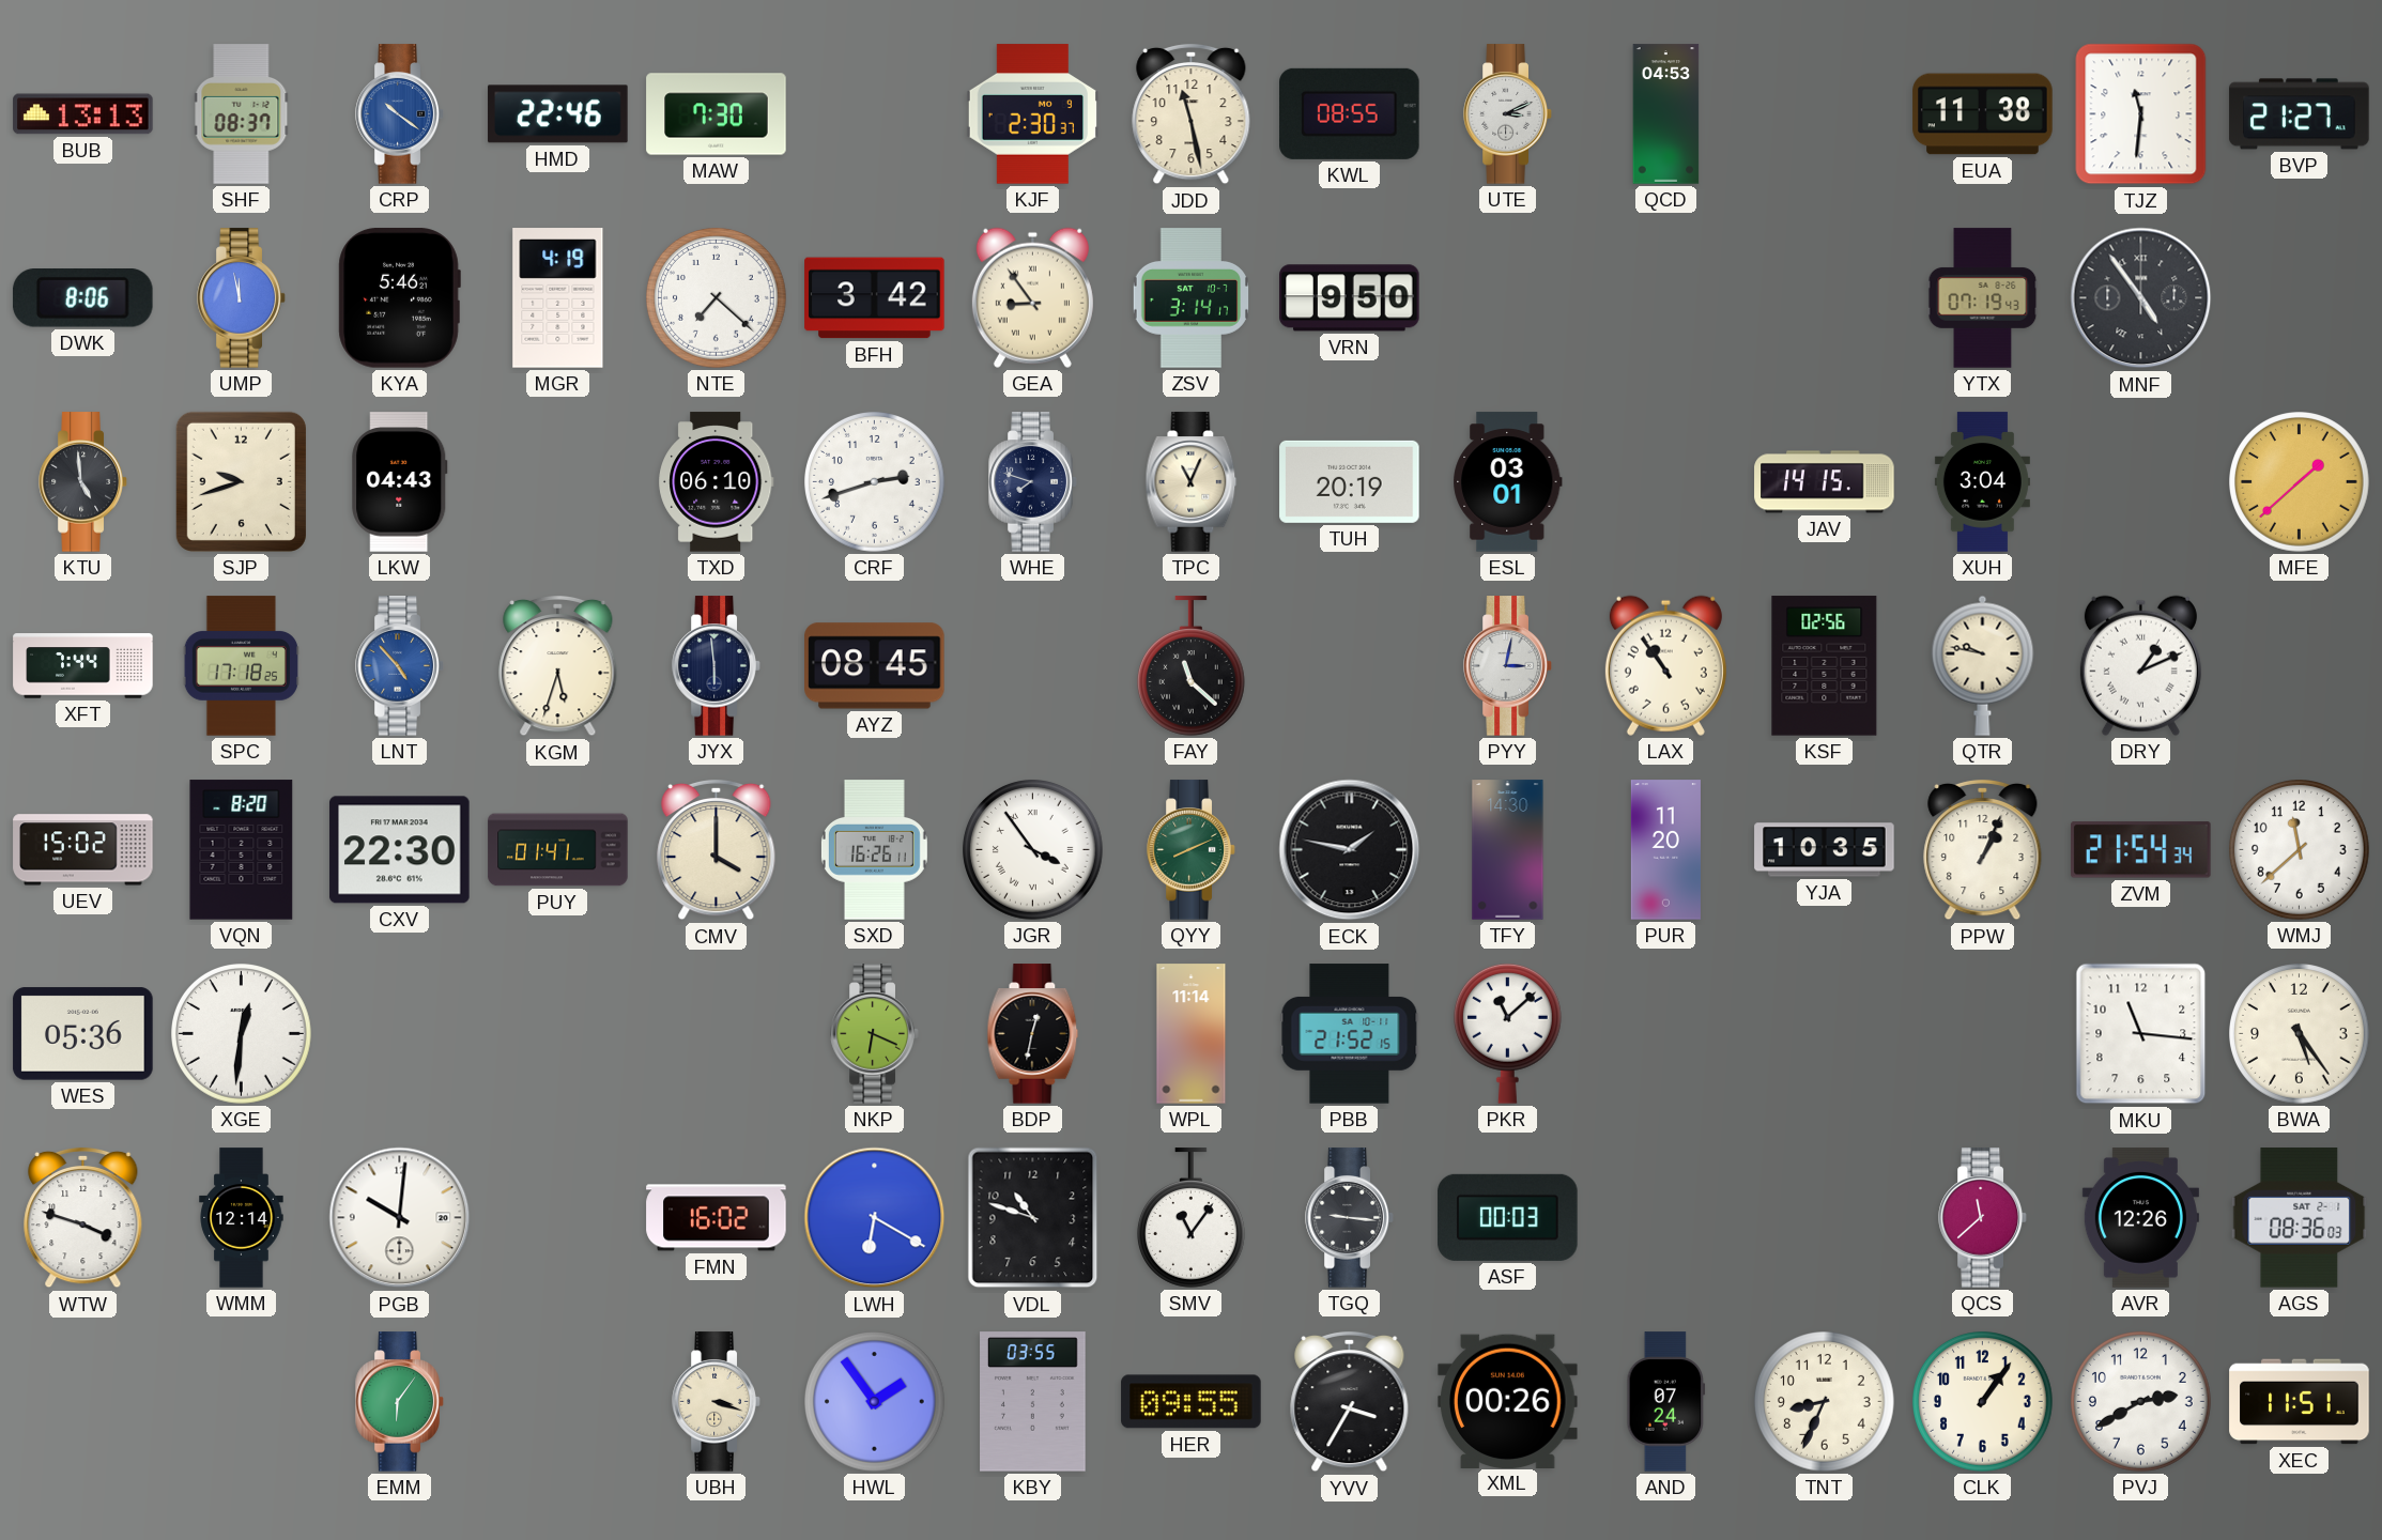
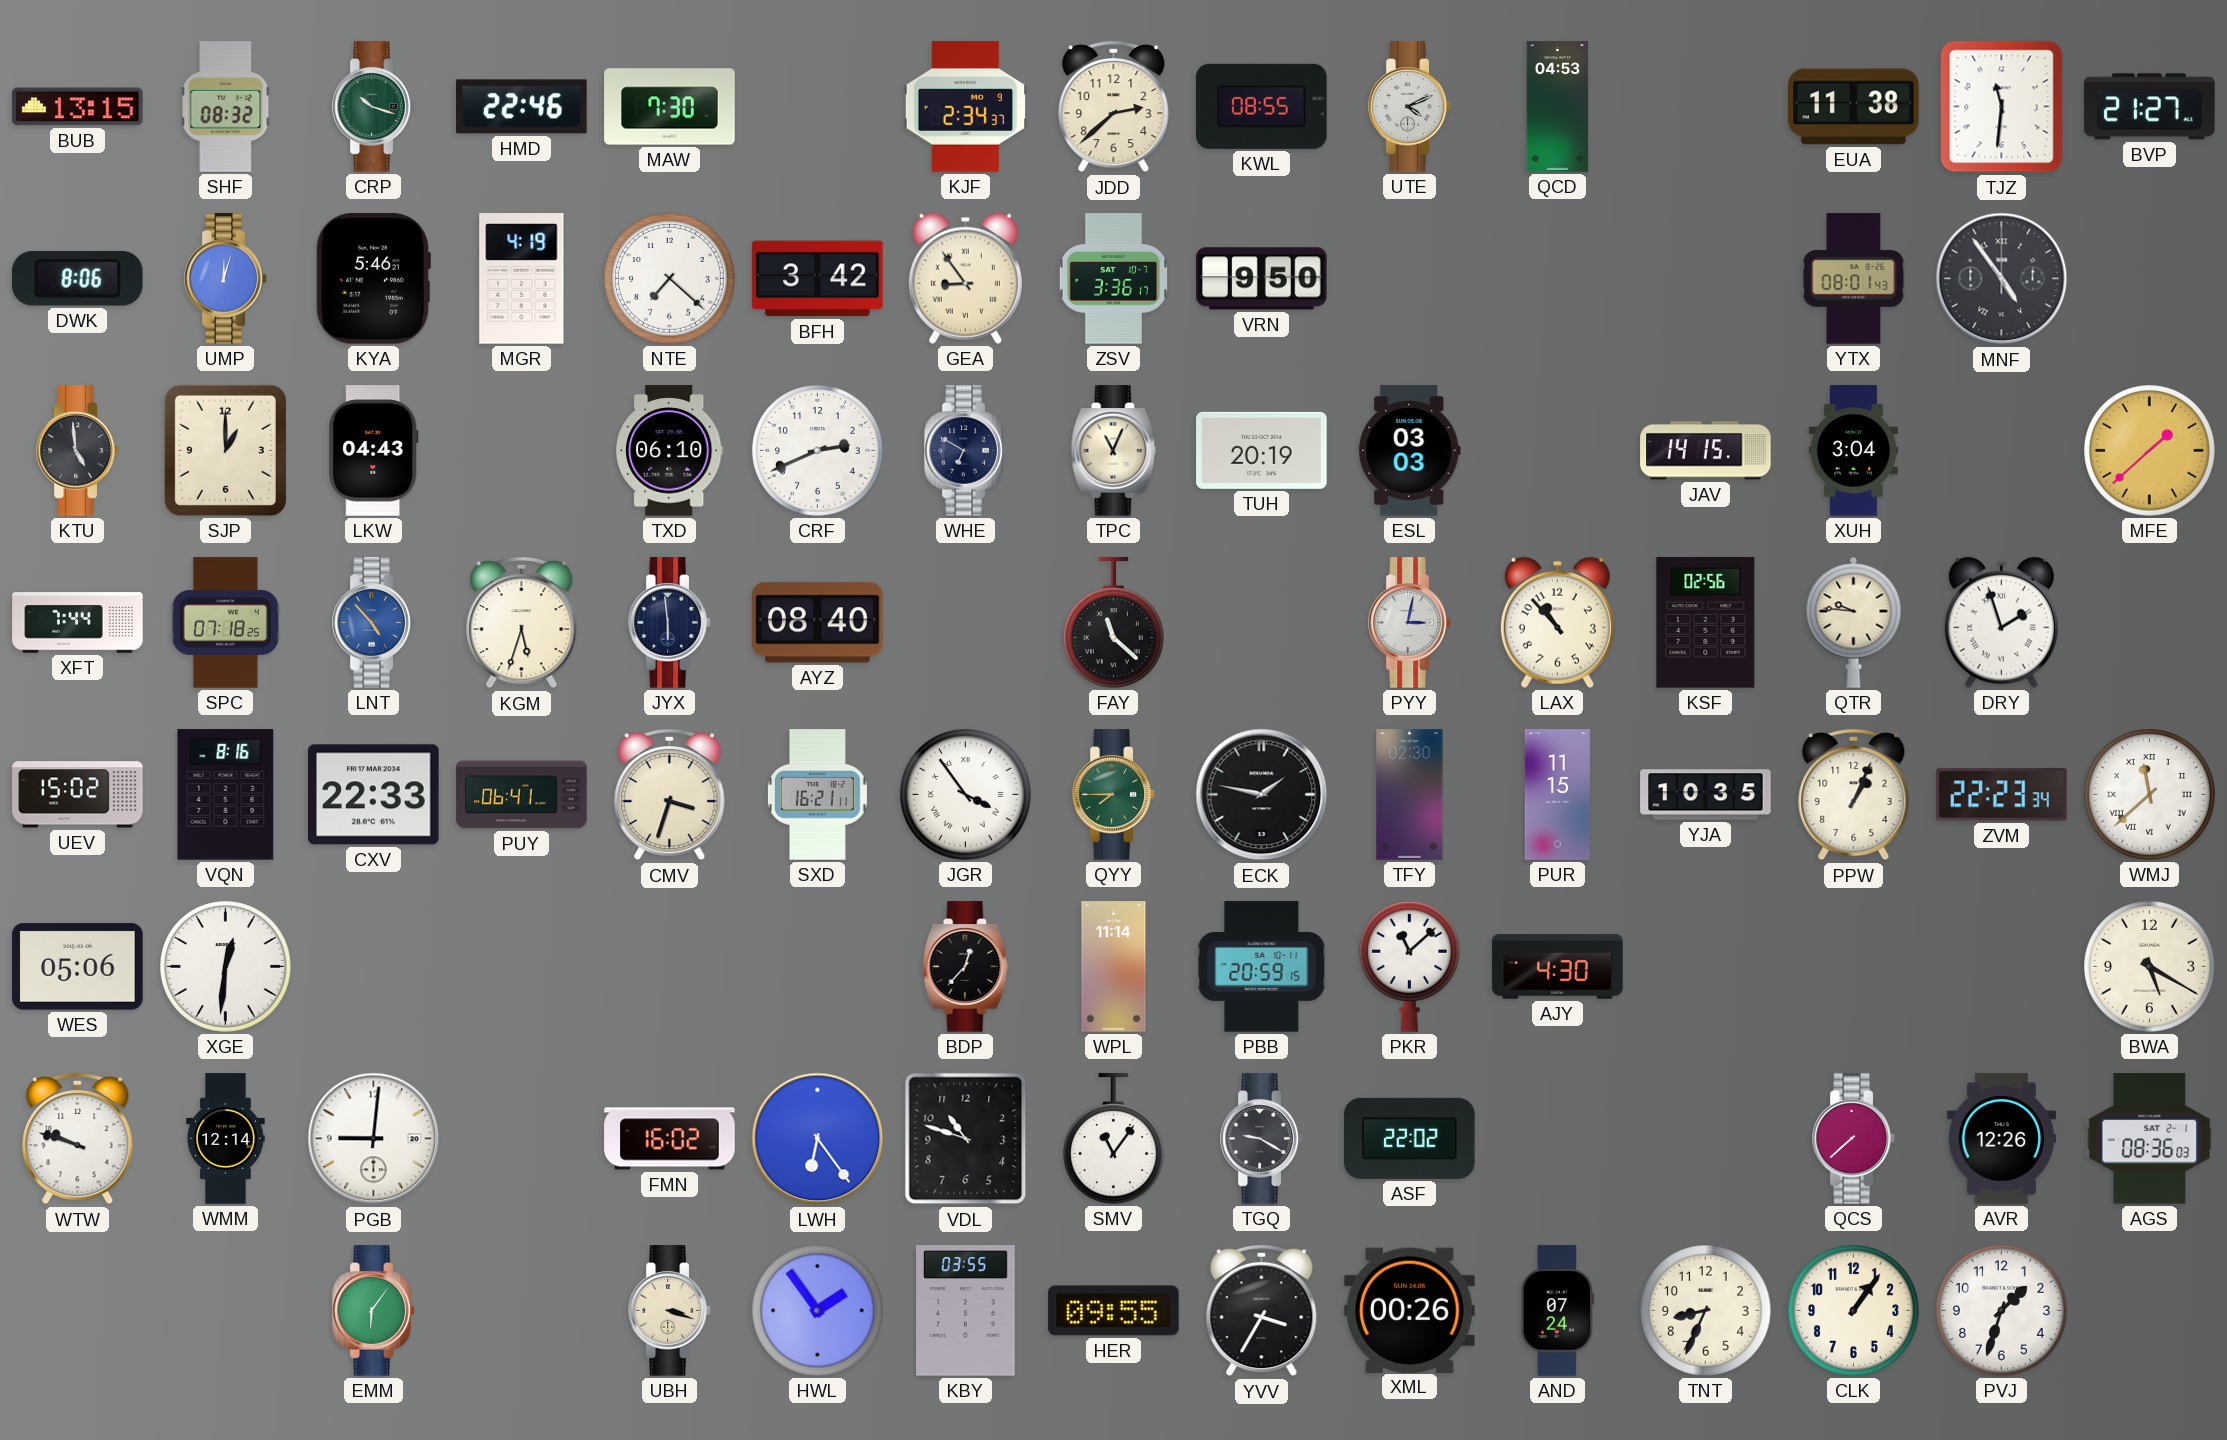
BUB: 13:13 -> 13:15
SHF: 08:37 -> 08:32
CRP: 10:21 -> 10:18
CRP dial: blue -> green
KJF: 2:30 -> 2:34
JDD: 11:28 -> 2:38
UTE: 3:11 -> 4:11
UMP: 11:58 -> 12:03
ZSV: 3:14 -> 3:36
YTX: 07:19 -> 08:01
SJP: 9:42 -> 1:00
CRF: 2:42 -> 2:41
WHE: 7:48 -> 6:50
ESL: 03:01 -> 03:03
SPC: 17:18 -> 07:18
AYZ: 08:45 -> 08:40
LAX: 10:54 -> 10:53
QTR: 9:47 -> 9:46
DRY: 1:11 -> 1:57
VQN: 8:20 -> 8:16
CXV: 22:30 -> 22:33
PUY: 01:41 -> 06:41
CMV: 4:00 -> 3:33
SXD: 16:26 -> 16:21
QYY: 8:11 -> 7:45
TFY: 14:30 -> 02:30
PUR: 11:20 -> 11:15
ZVM: 21:54 -> 22:23
WMJ numerals: Arabic -> Roman
WES: 05:36 -> 05:06
NKP: 6:19 -> none
BDP: 12:32 -> 12:37
PBB: 21:52 -> 20:59
AJY: none -> 4:30
MKU: 11:16 -> none
BWA: 5:24 -> 5:20
WTW: 3:48 -> 9:48
PGB: 10:01 -> 9:01
LWH: 6:20 -> 6:24
TGQ: 9:16 -> 9:20
ASF: 00:03 -> 22:02
QCS: 11:38 -> 7:38
PVJ: 2:40 -> 1:33
XEC: 11:51 -> none
